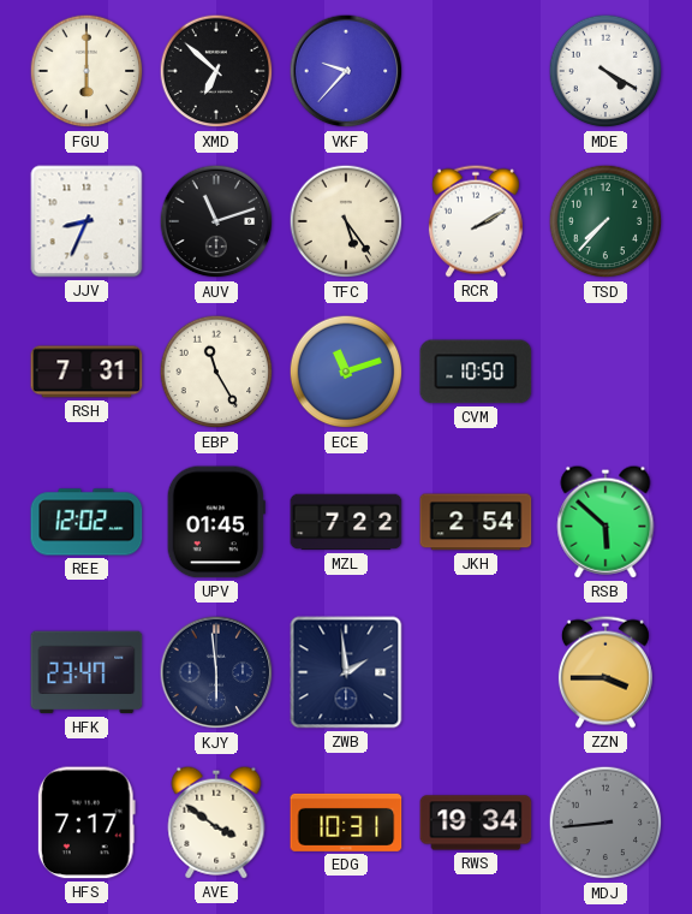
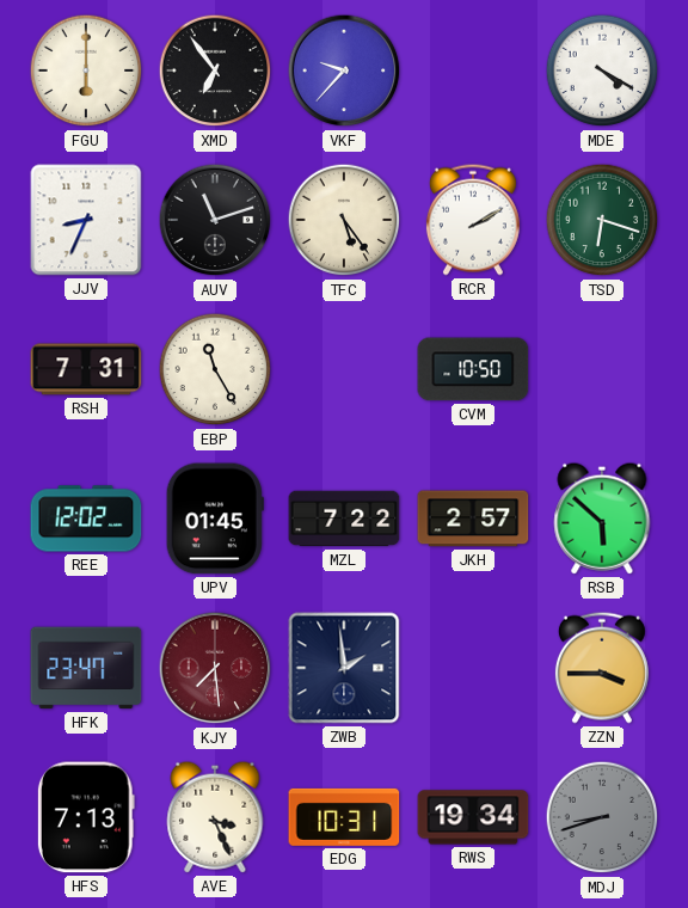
XMD: 6:52 -> 6:54
TSD: 7:37 -> 6:18
ECE: 11:12 -> none
JKH: 2:54 -> 2:57
KJY: 5:59 -> 7:29
KJY dial: navy -> burgundy
HFS: 7:17 -> 7:13
AVE: 3:51 -> 3:26
MDJ: 8:44 -> 8:42
